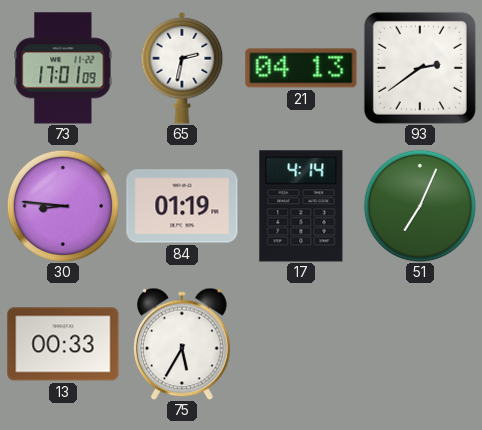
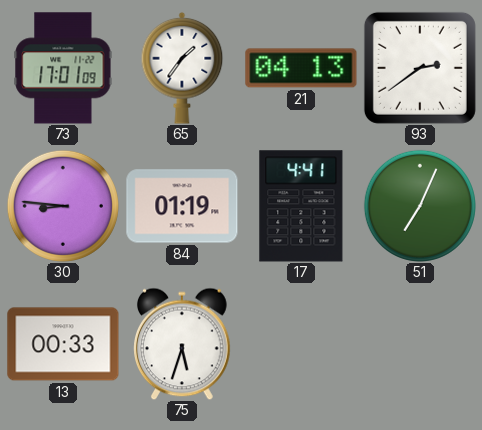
65: 2:32 -> 1:36
17: 4:14 -> 4:41
75: 5:35 -> 5:33
